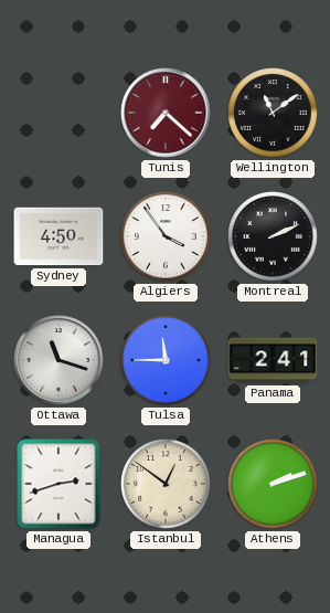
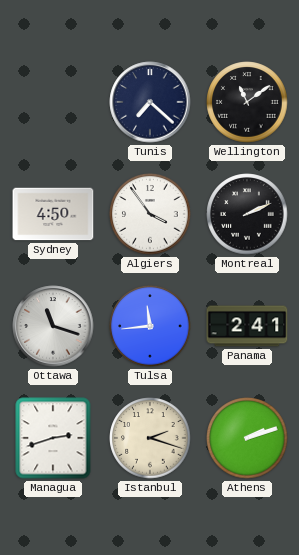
Tunis dial: burgundy -> navy
Tulsa: 11:45 -> 11:44
Istanbul: 12:51 -> 2:18
